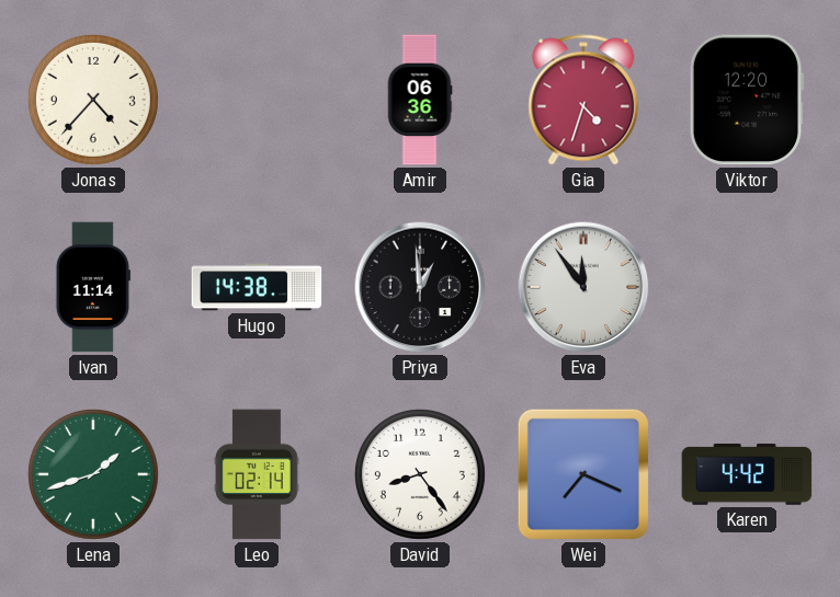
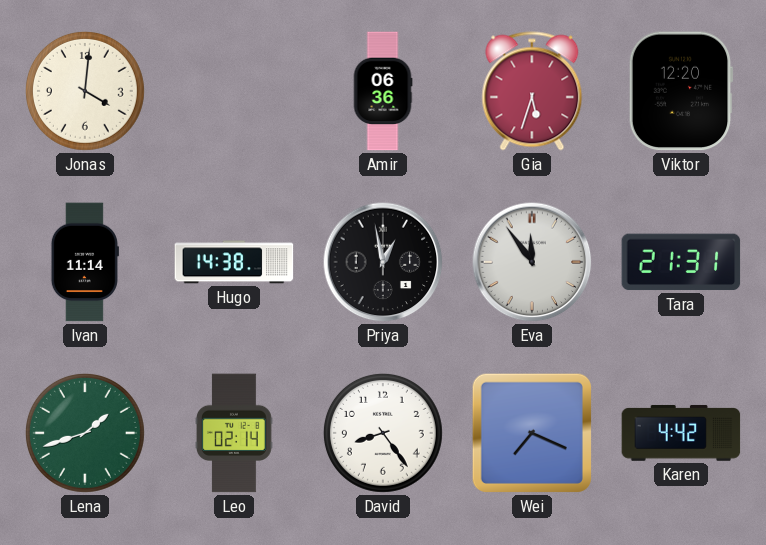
Jonas: 4:37 -> 4:01
Gia: 4:33 -> 5:33
Priya: 12:59 -> 12:58
Tara: none -> 21:31
